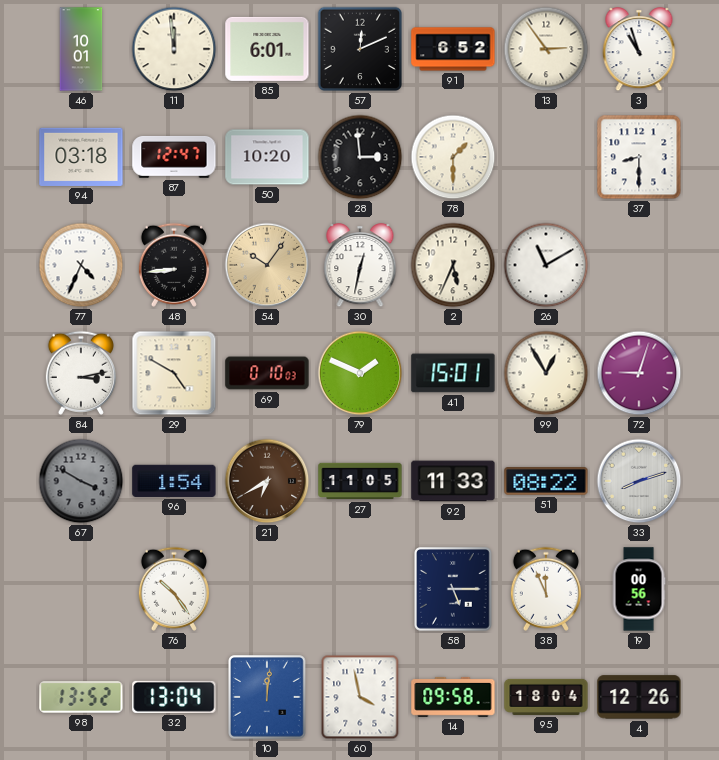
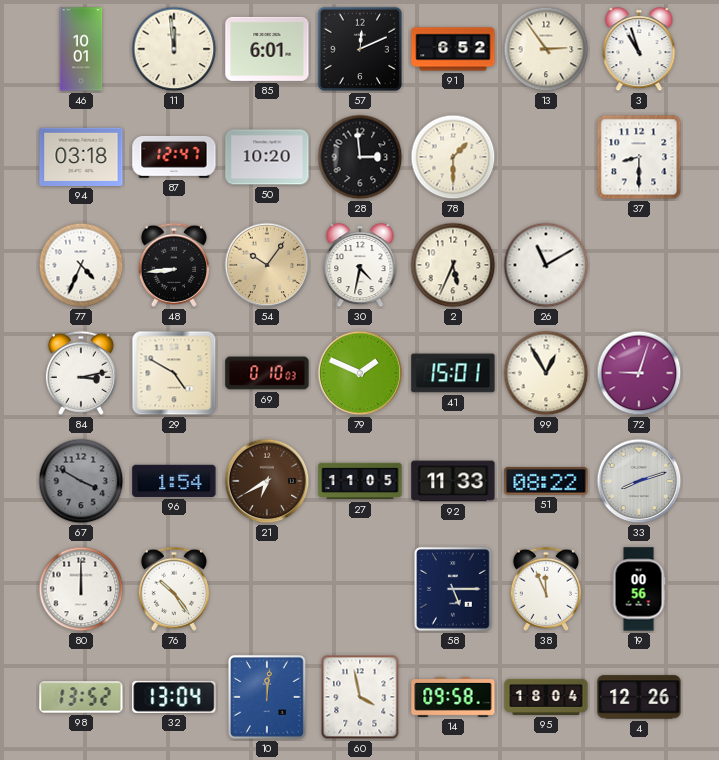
30: 12:32 -> 4:32
80: none -> 12:00
